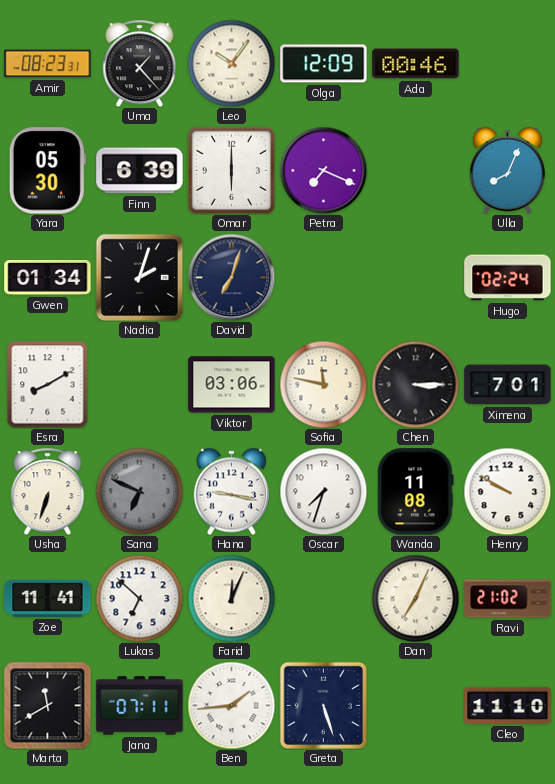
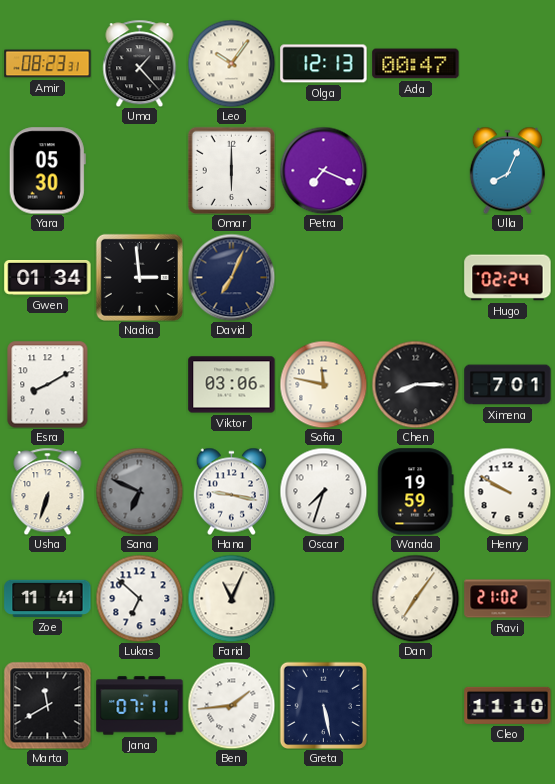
Olga: 12:09 -> 12:13
Ada: 00:46 -> 00:47
Finn: 6:39 -> none
Nadia: 2:03 -> 2:59
David: 7:03 -> 7:04
Chen: 3:15 -> 8:15
Wanda: 11:08 -> 19:59
Farid: 12:04 -> 11:04
Dan: 7:04 -> 7:06
Greta: 5:27 -> 5:28
